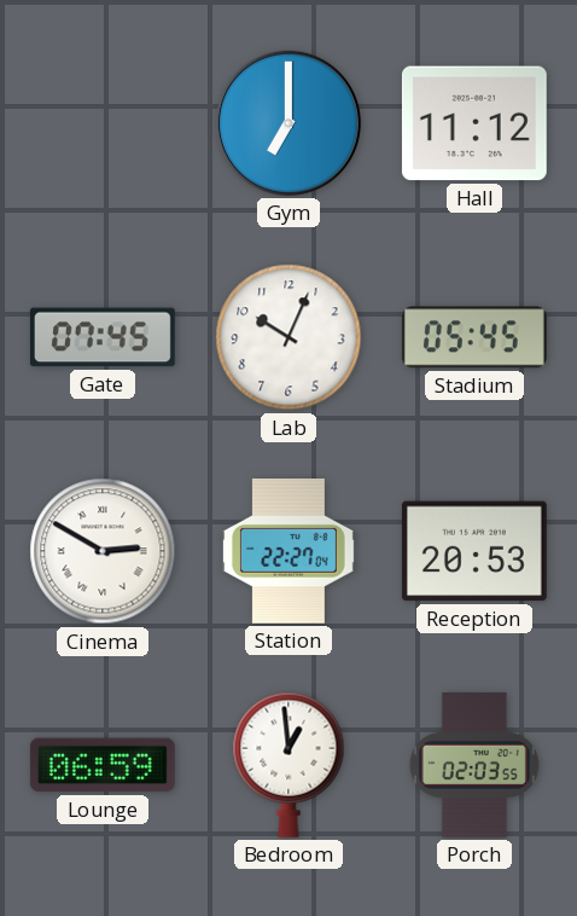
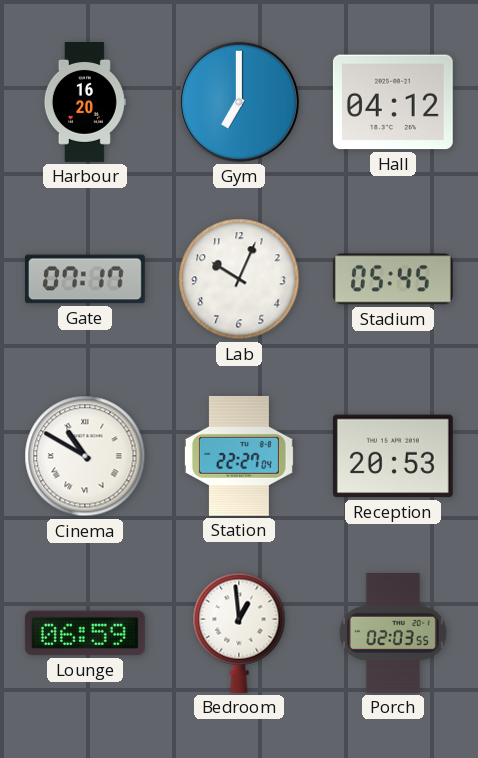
Harbour: none -> 16:20
Hall: 11:12 -> 04:12
Gate: 07:45 -> 07:17
Cinema: 2:50 -> 10:50
